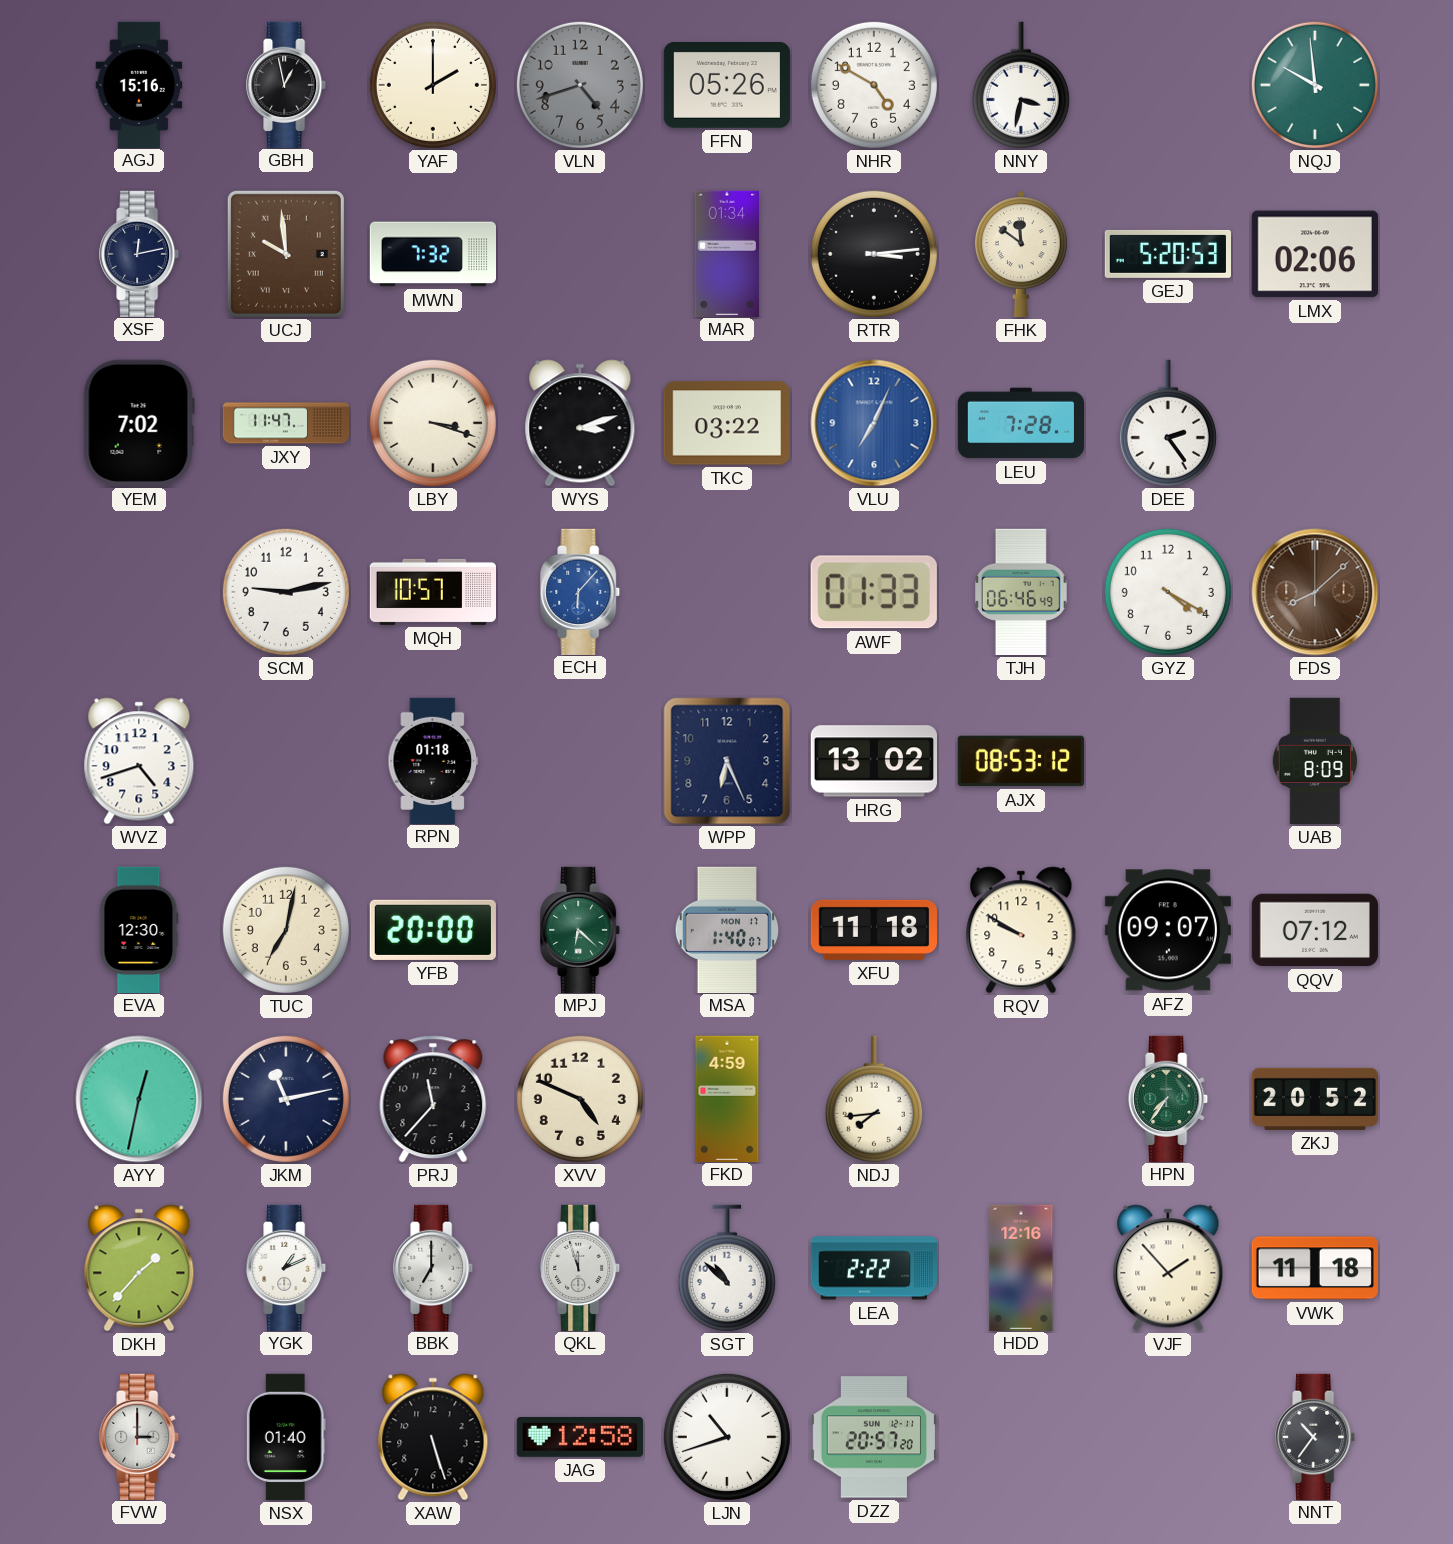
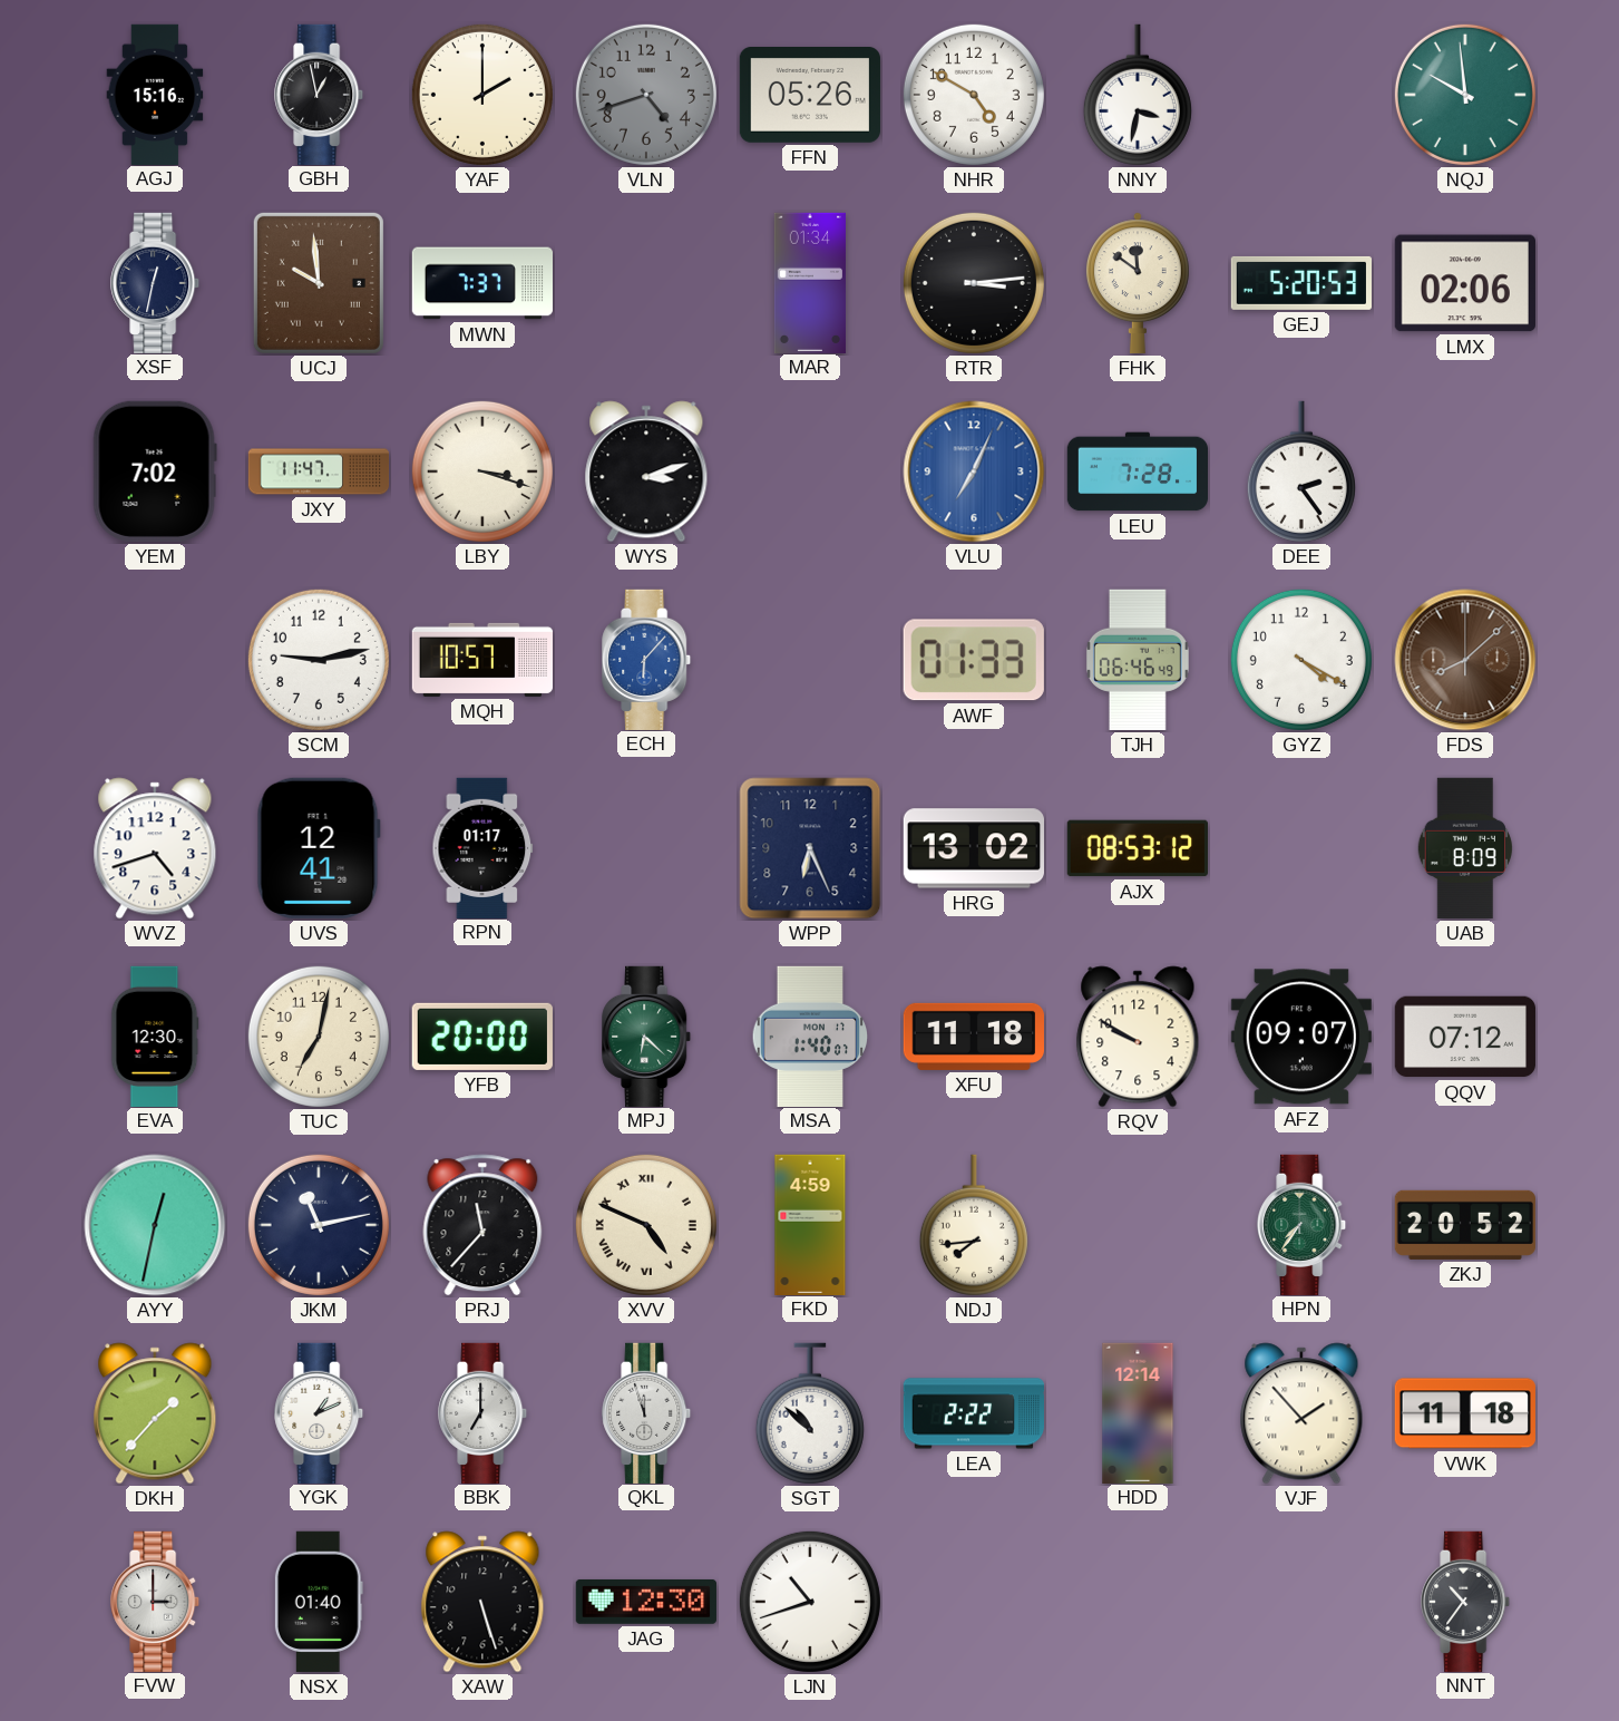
XSF: 12:13 -> 12:32
MWN: 7:32 -> 7:37
TKC: 03:22 -> none
UVS: none -> 12:41
RPN: 01:18 -> 01:17
XVV numerals: Arabic -> Roman
HDD: 12:16 -> 12:14
JAG: 12:58 -> 12:30
DZZ: 20:57 -> none
